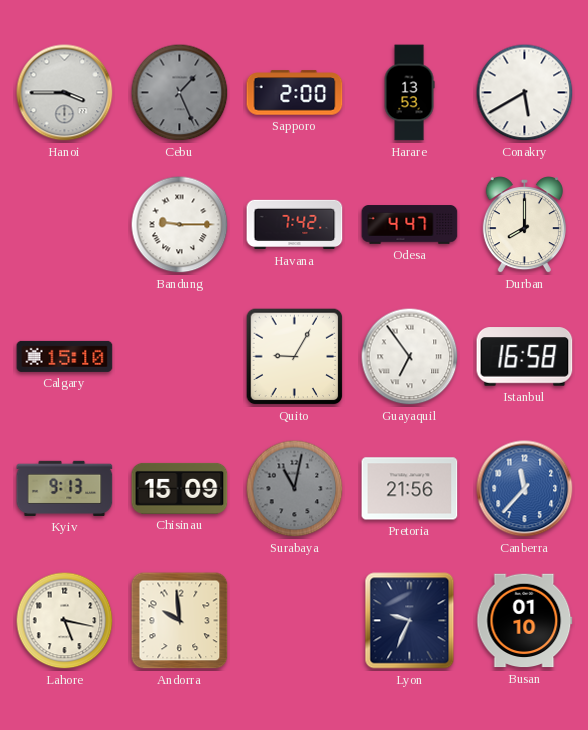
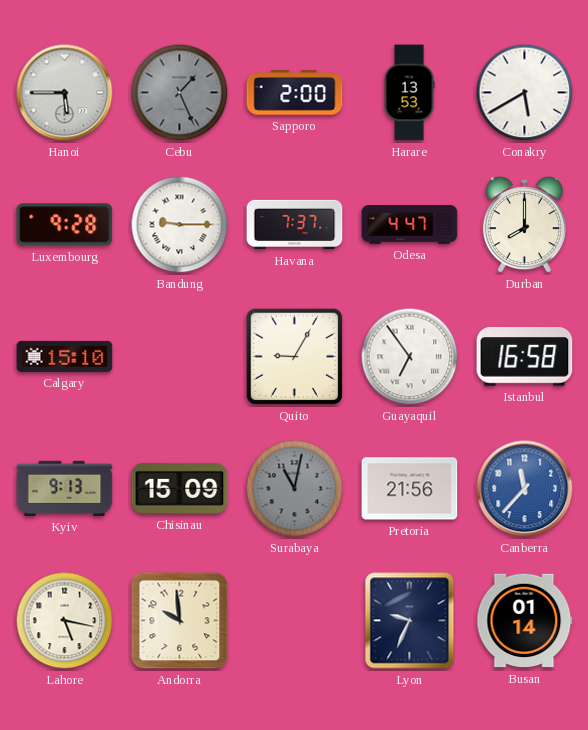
Hanoi: 3:45 -> 5:45
Luxembourg: none -> 9:28
Havana: 7:42 -> 7:37
Busan: 01:10 -> 01:14
